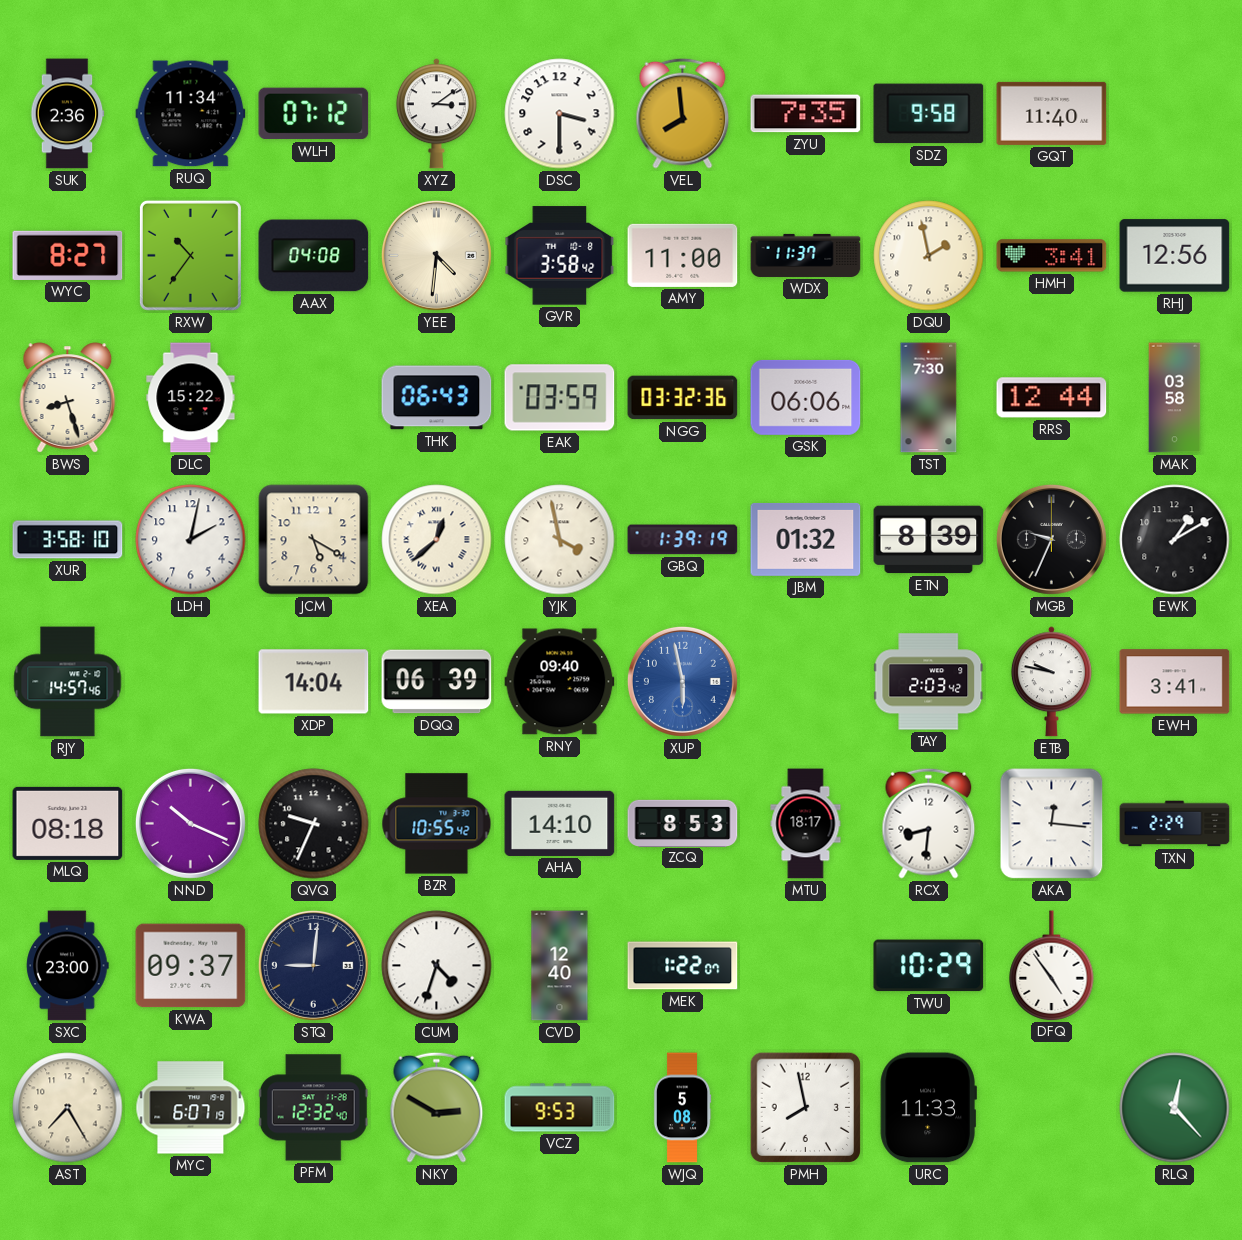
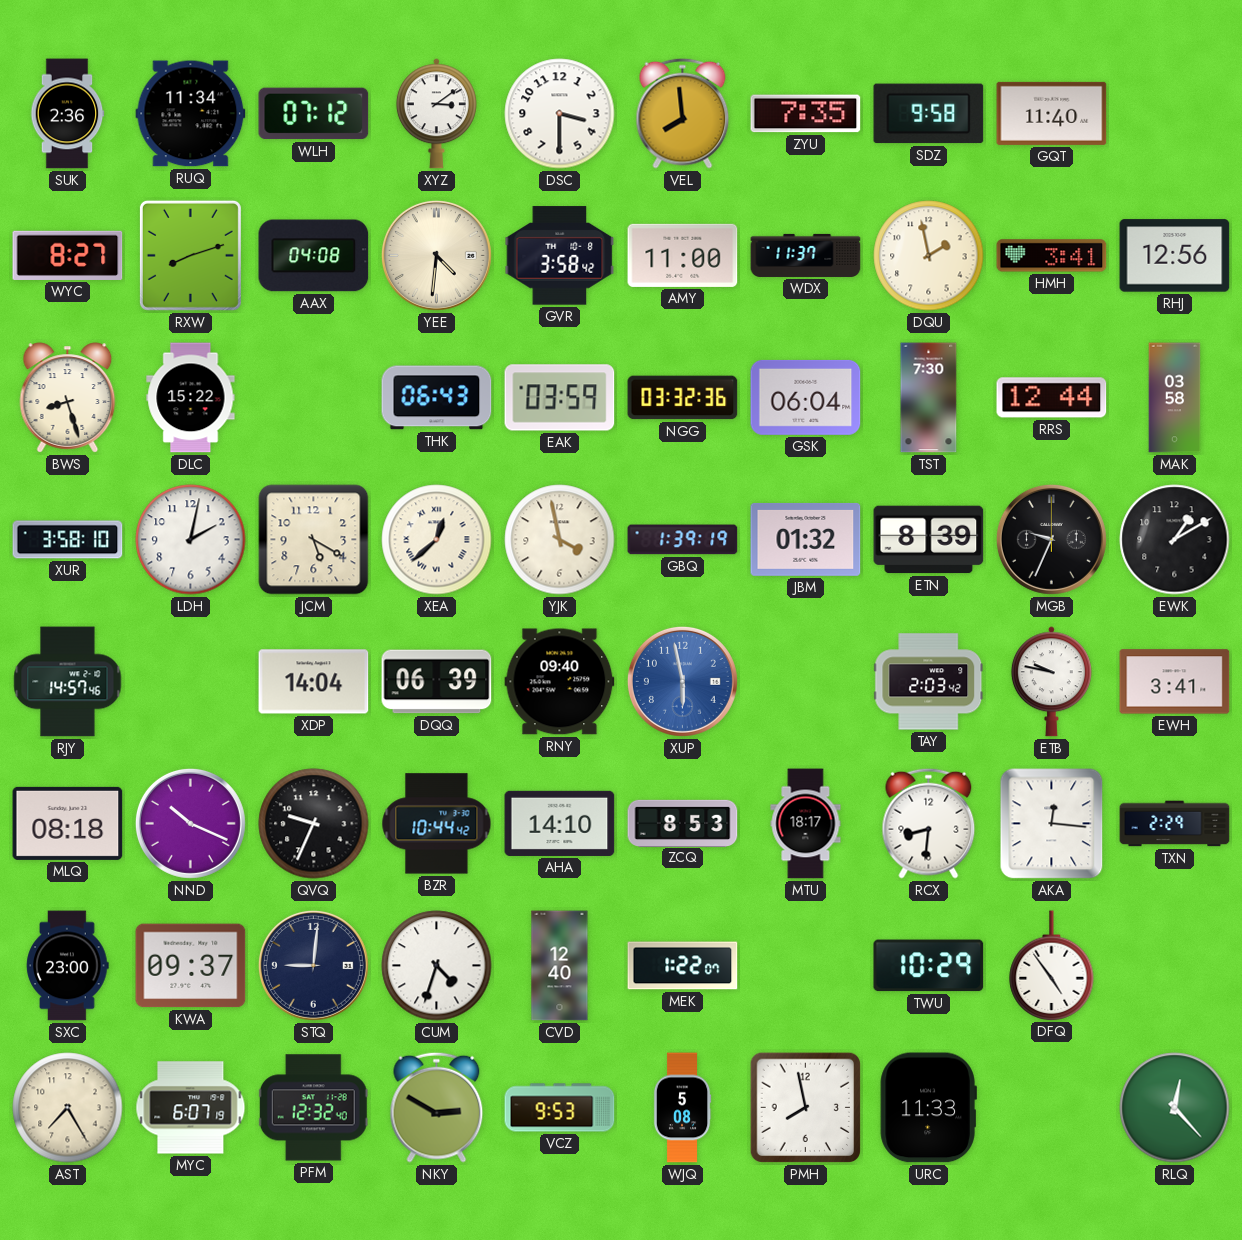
RXW: 10:36 -> 8:12
GSK: 06:06 -> 06:04
BZR: 10:55 -> 10:44
